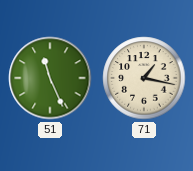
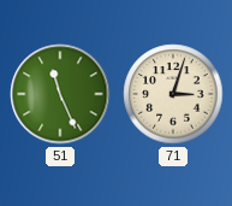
71: 1:17 -> 3:03
